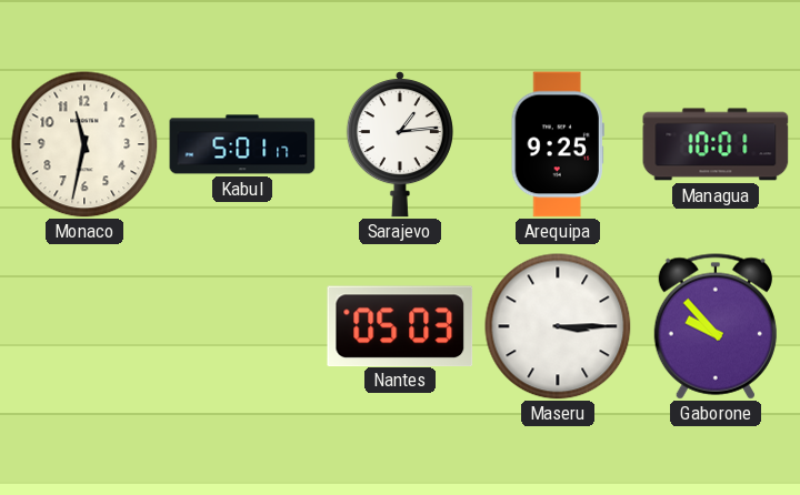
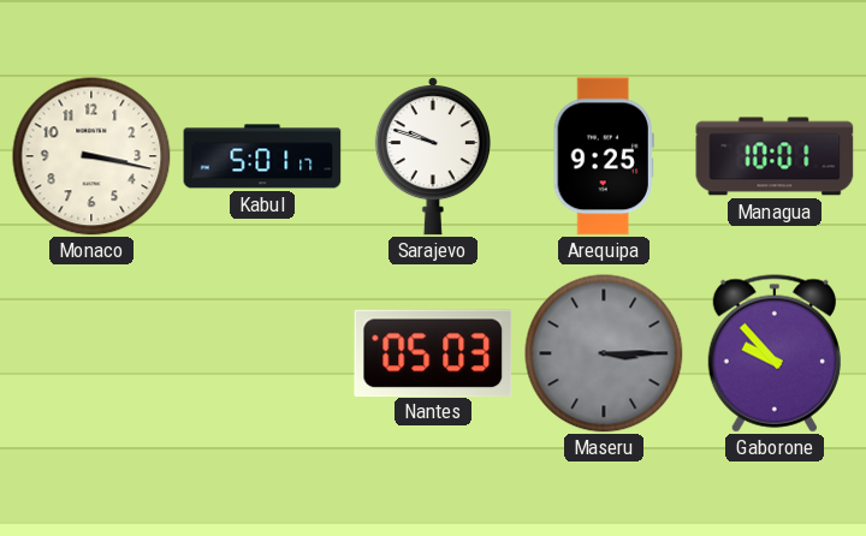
Monaco: 11:32 -> 3:17
Sarajevo: 1:14 -> 9:48
Maseru dial: white -> grey
